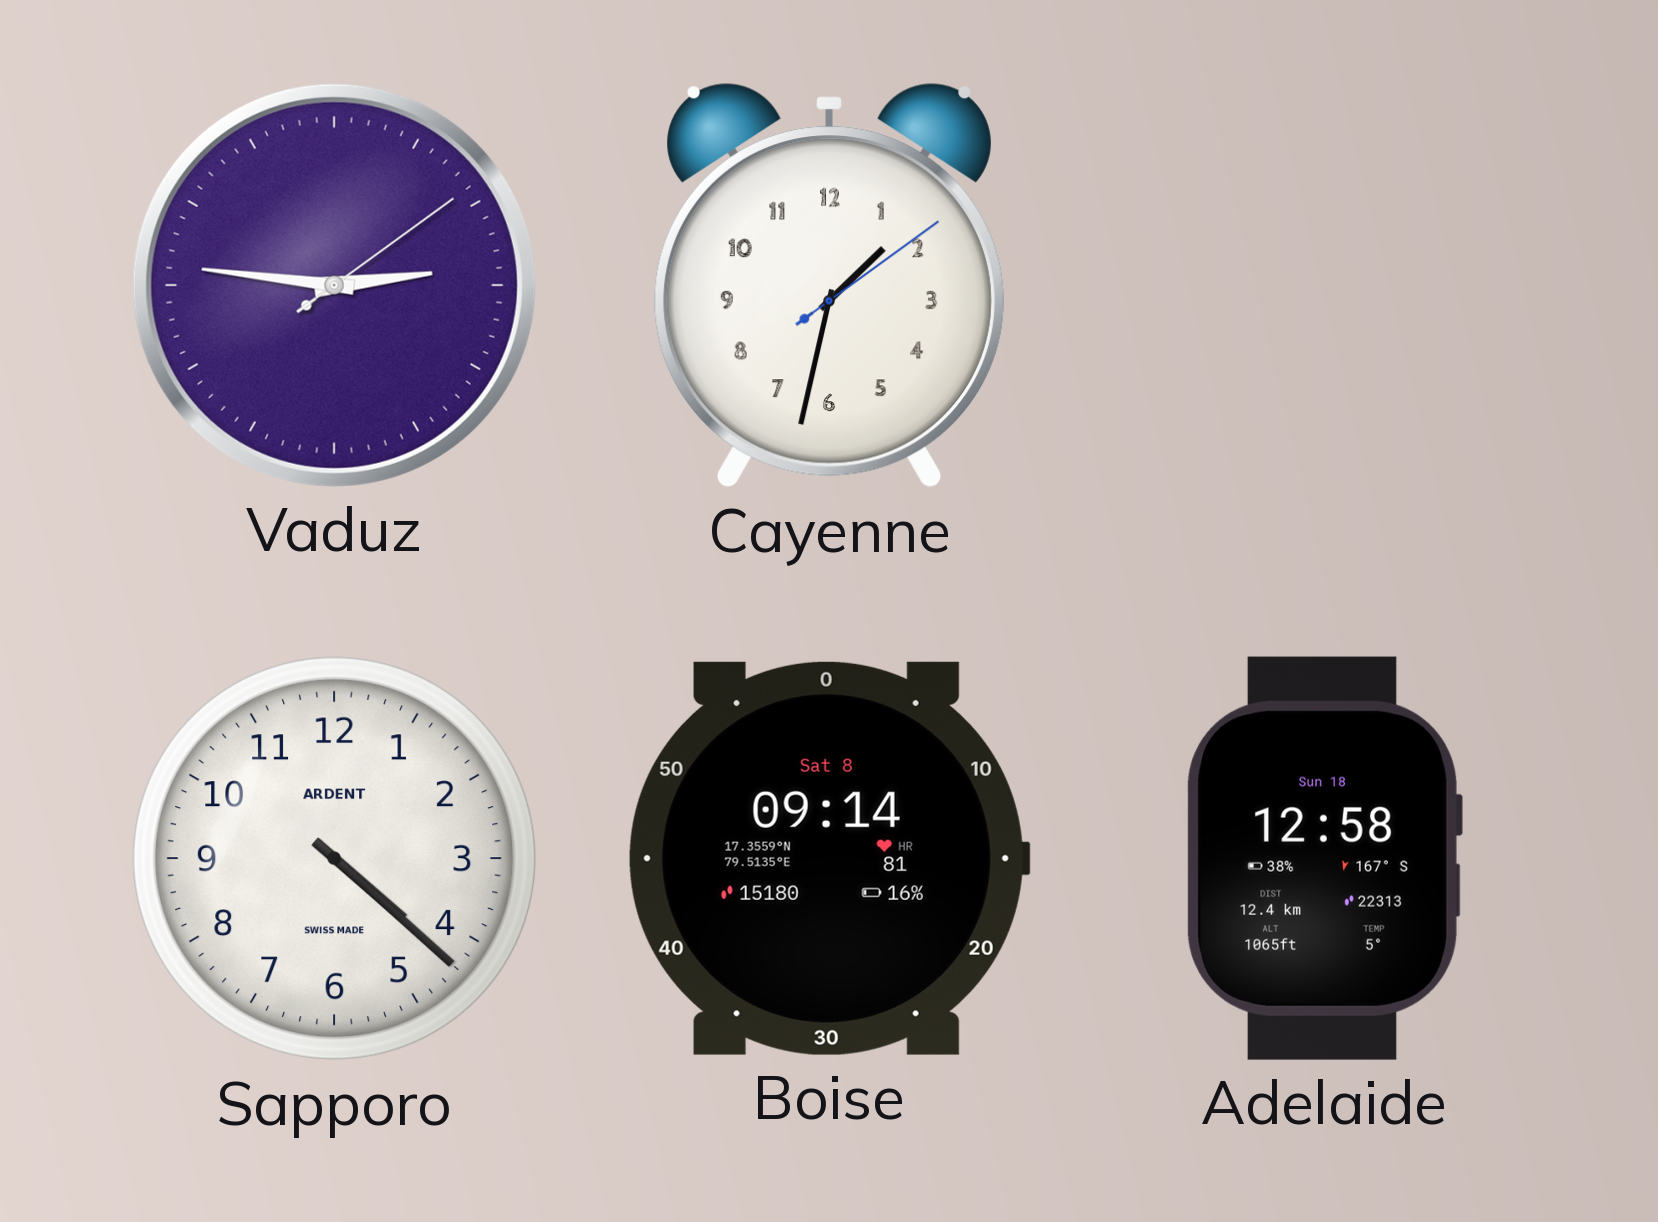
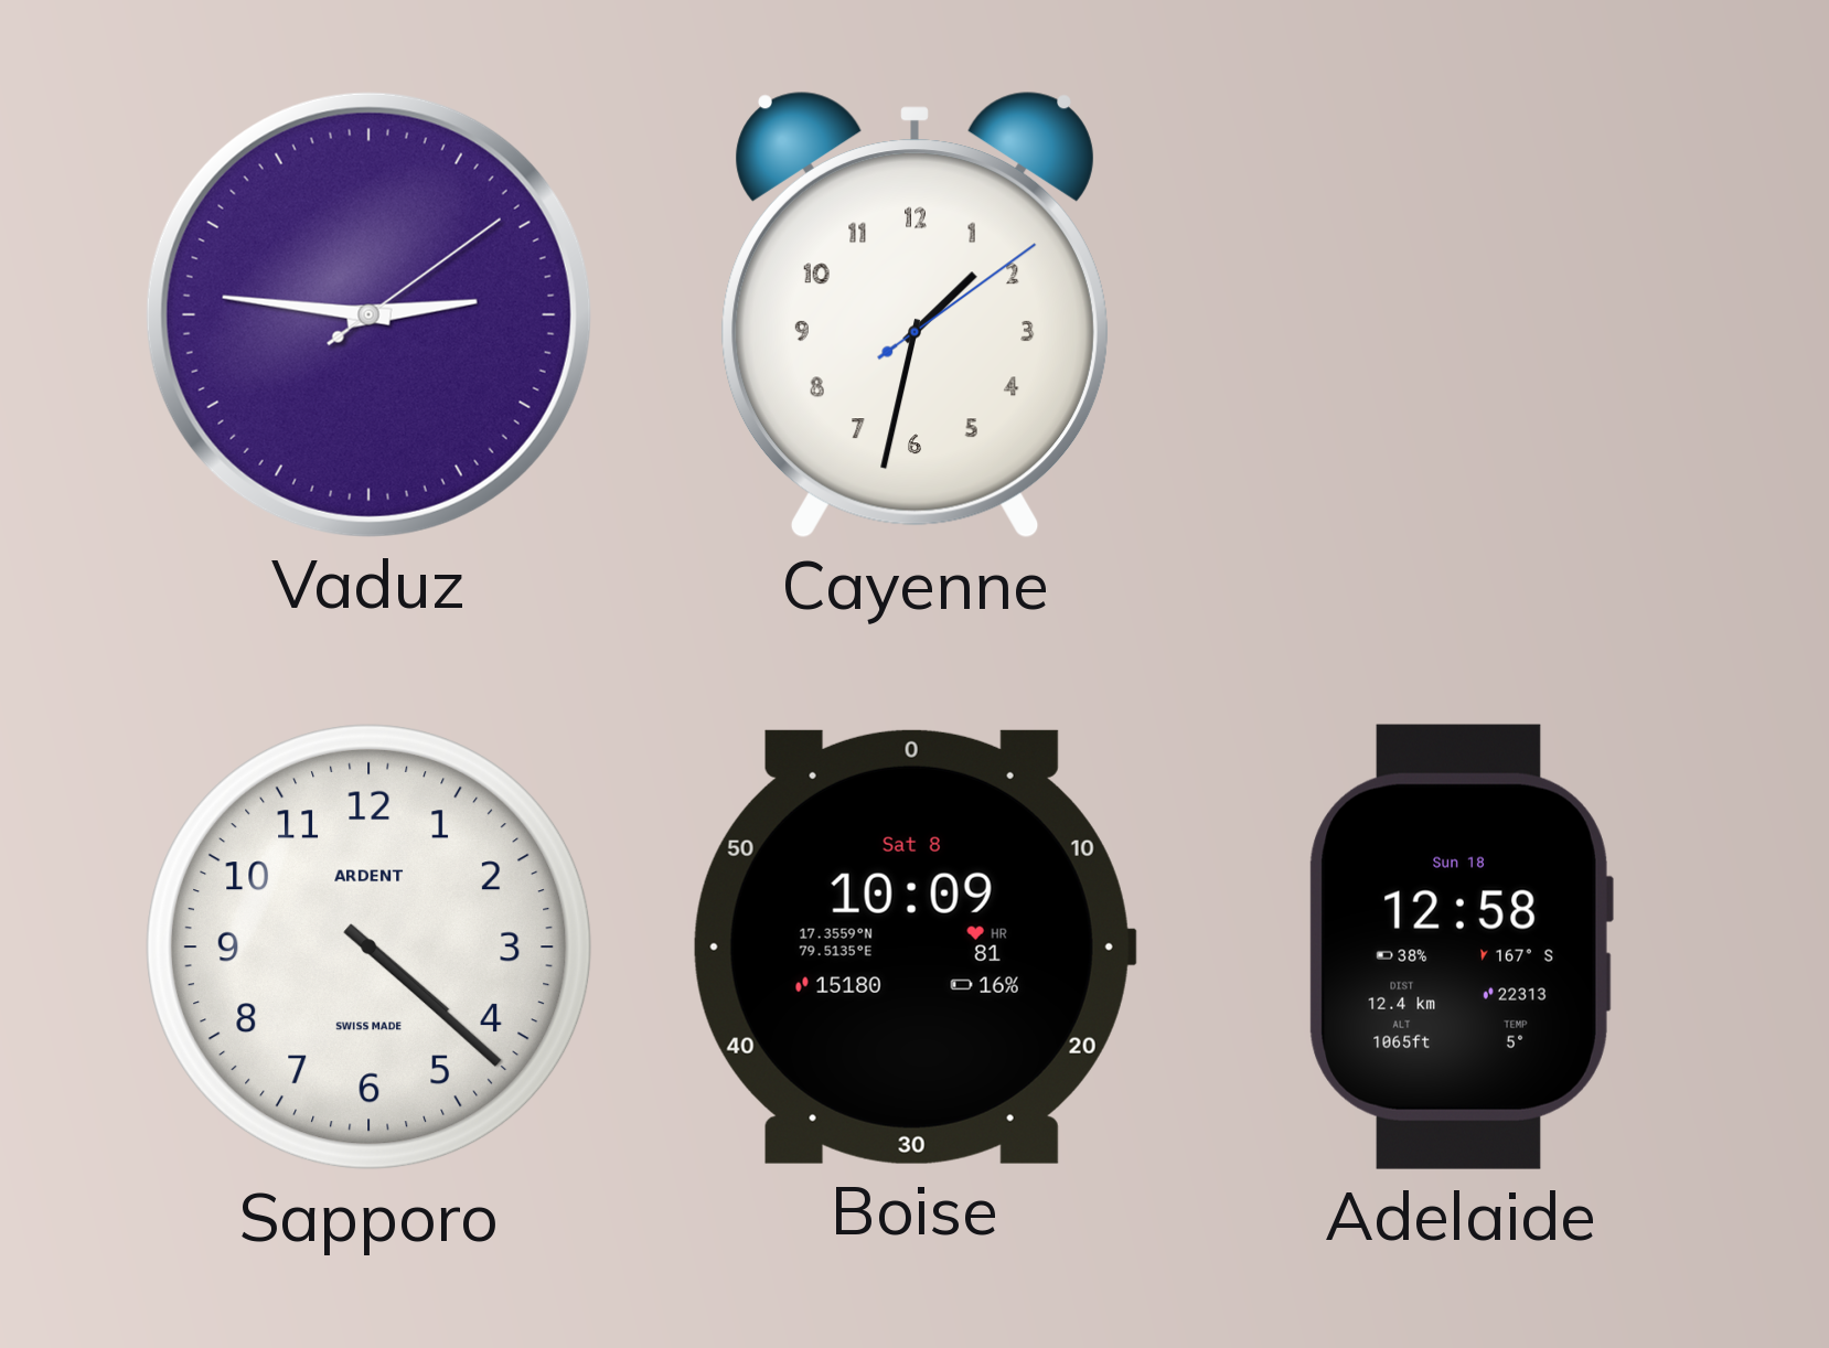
Boise: 09:14 -> 10:09
